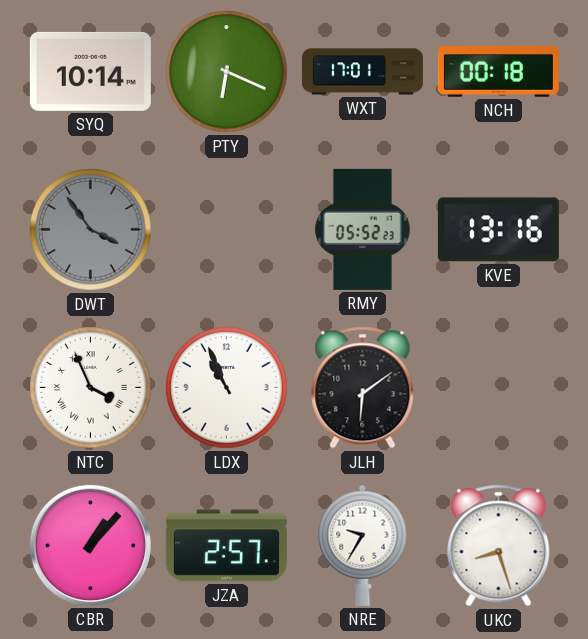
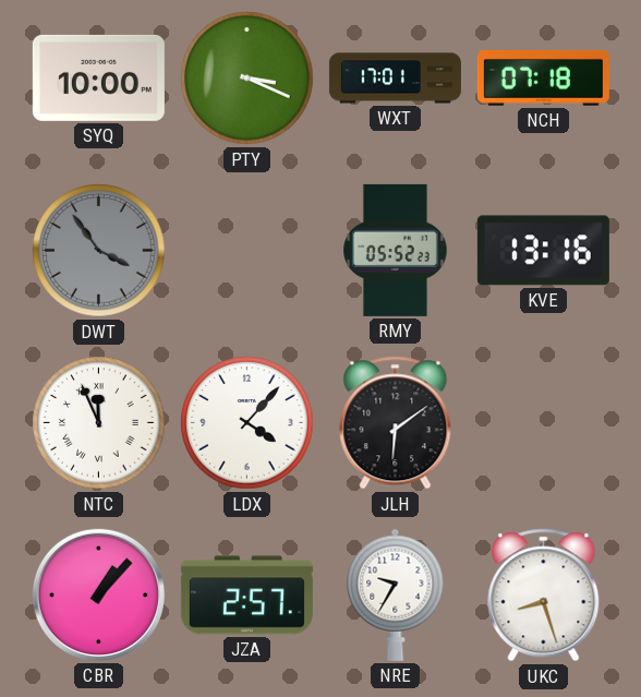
SYQ: 10:14 -> 10:00
PTY: 6:19 -> 3:19
NCH: 00:18 -> 07:18
NTC: 3:56 -> 11:56
LDX: 10:56 -> 4:07
